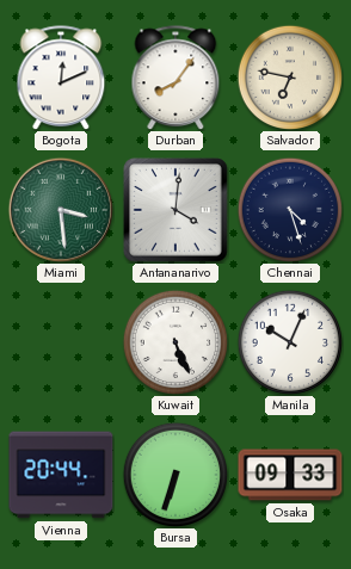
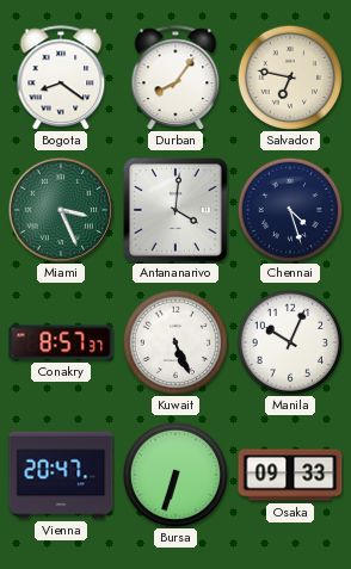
Bogota: 12:11 -> 8:21
Miami: 3:29 -> 3:26
Conakry: none -> 8:57
Vienna: 20:44 -> 20:47
